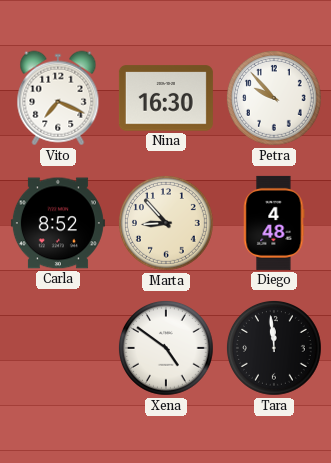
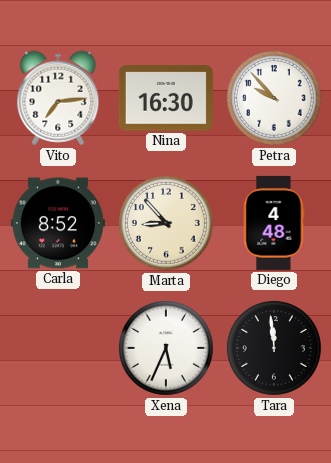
Vito: 7:19 -> 7:14
Xena: 4:51 -> 5:34
